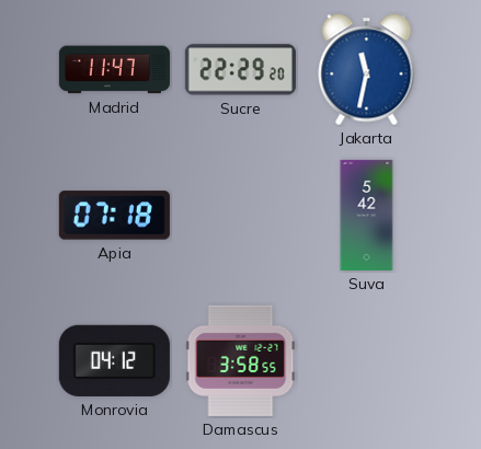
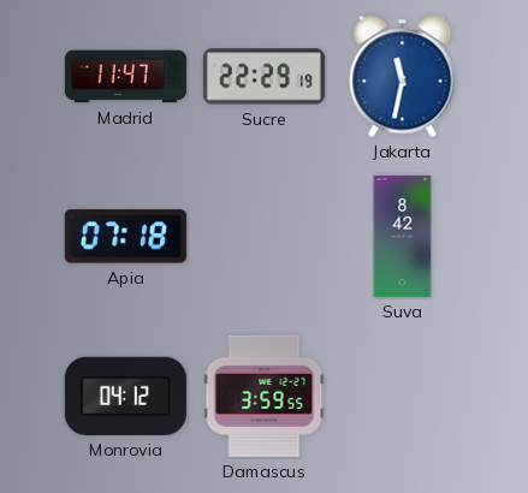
Sucre: 22:29:20 -> 22:29:19
Suva: 5:42 -> 8:42
Damascus: 3:58 -> 3:59
